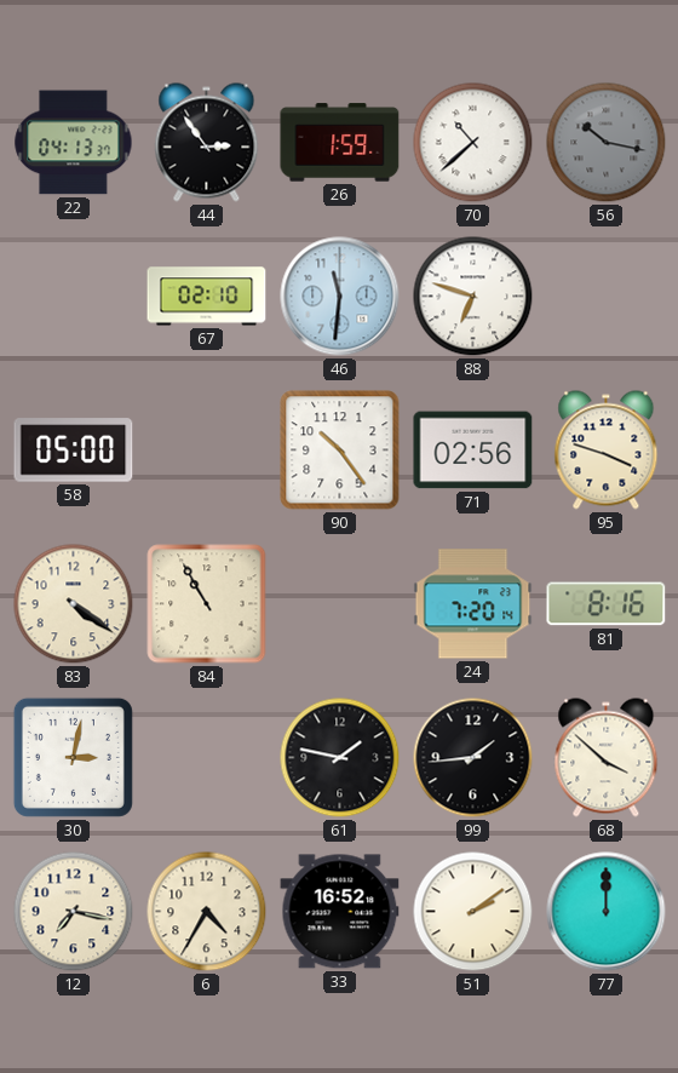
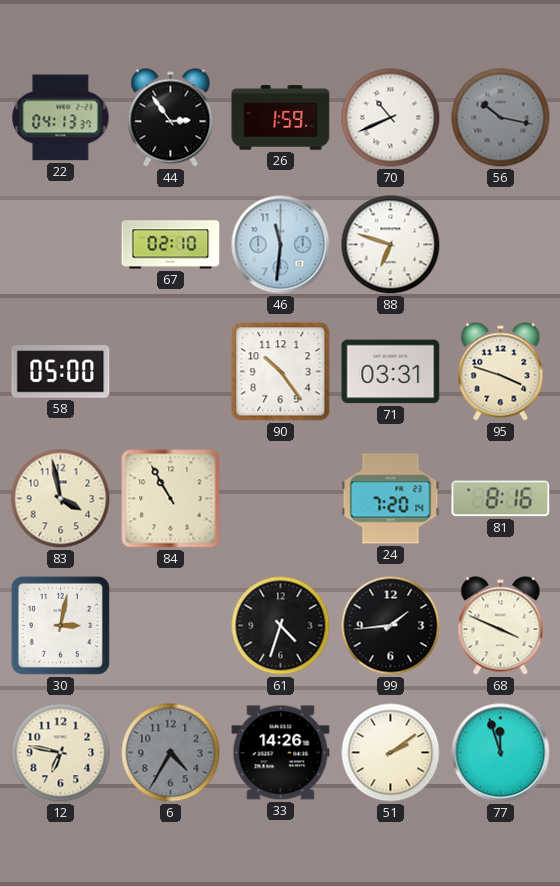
70: 10:38 -> 10:41
71: 02:56 -> 03:31
83: 4:21 -> 3:58
61: 1:47 -> 4:33
68: 3:52 -> 3:49
12: 7:17 -> 6:47
6 dial: cream -> grey
33: 16:52 -> 14:26
77: 12:00 -> 11:57
